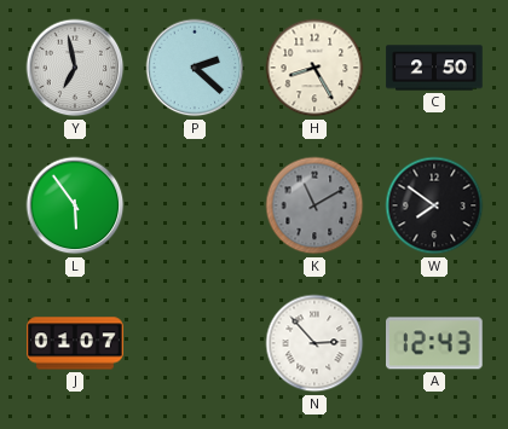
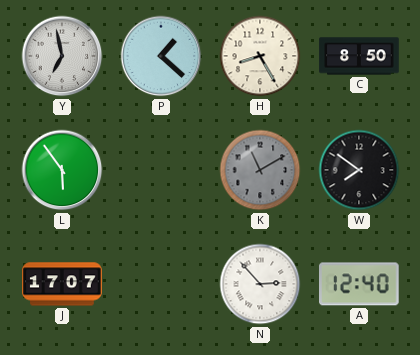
P: 2:22 -> 1:22
C: 2:50 -> 8:50
J: 01:07 -> 17:07
A: 12:43 -> 12:40
